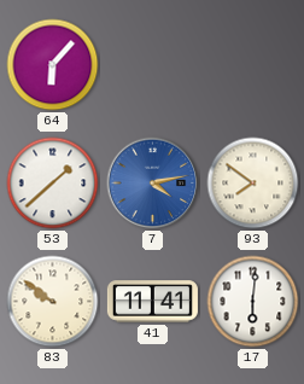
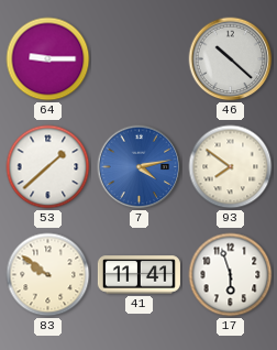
64: 6:07 -> 9:15
46: none -> 10:22
17: 6:01 -> 5:57
